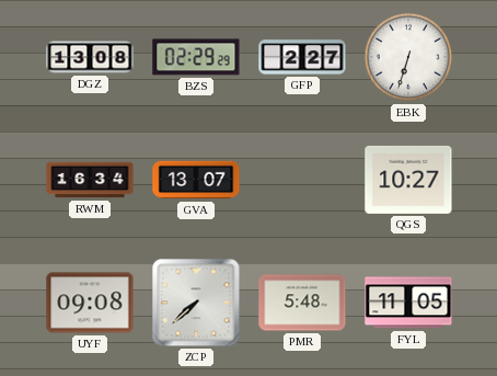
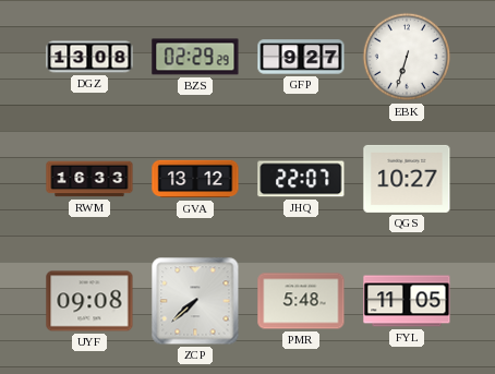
GFP: 2:27 -> 9:27
RWM: 16:34 -> 16:33
GVA: 13:07 -> 13:12
JHQ: none -> 22:07
